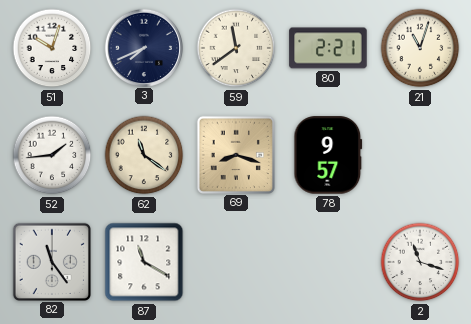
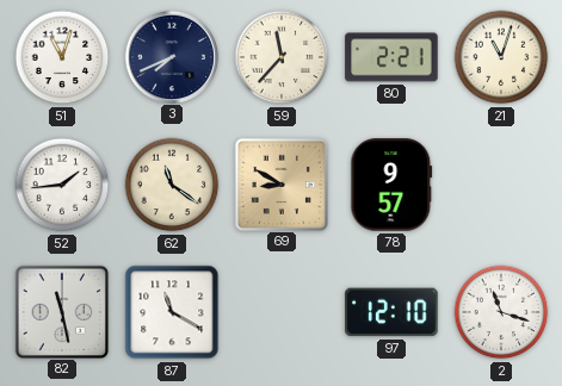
51: 10:03 -> 11:03
59: 11:39 -> 11:37
69: 8:18 -> 8:50
82: 11:24 -> 11:28
97: none -> 12:10
